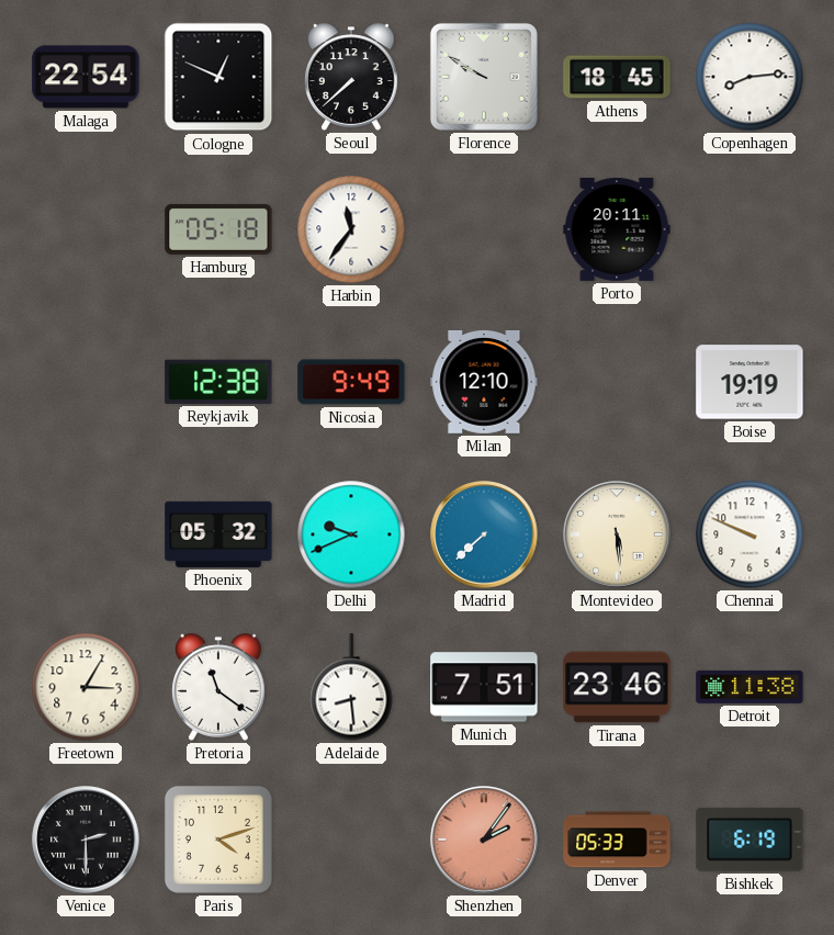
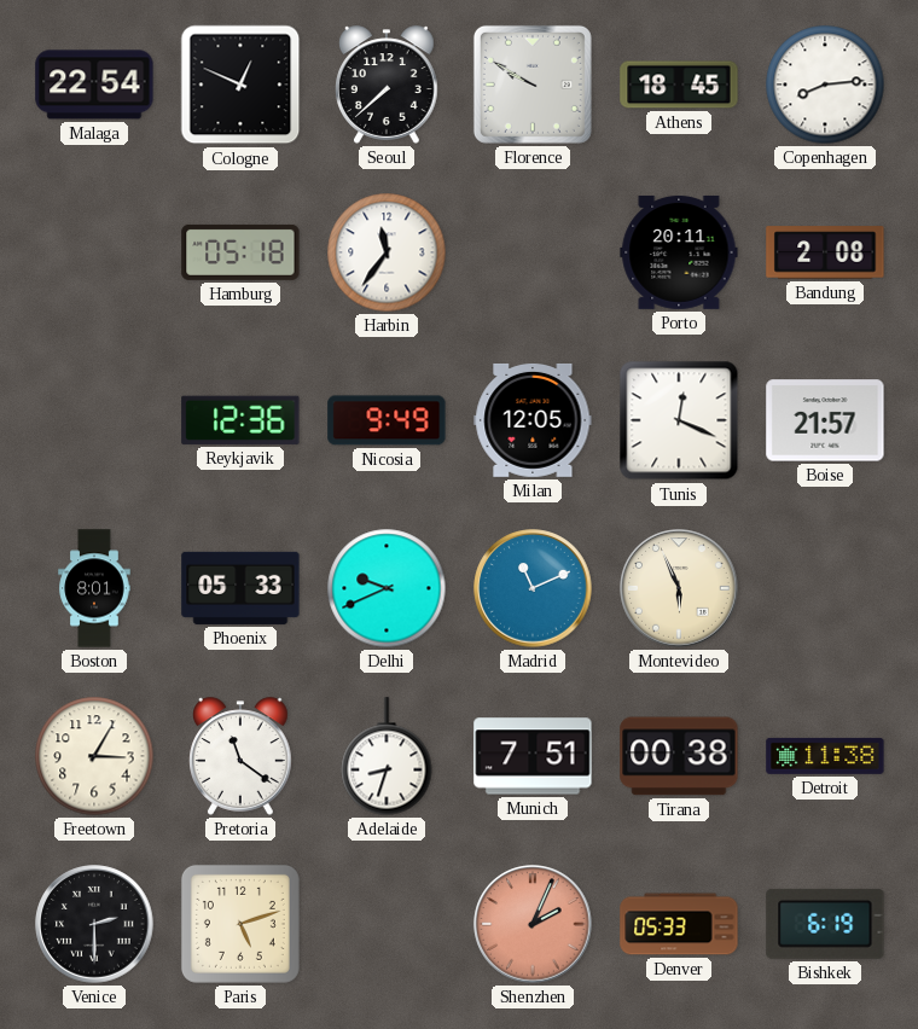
Bandung: none -> 2:08
Reykjavik: 12:38 -> 12:36
Milan: 12:10 -> 12:05
Tunis: none -> 12:19
Boise: 19:19 -> 21:57
Boston: none -> 8:01
Phoenix: 05:32 -> 05:33
Madrid: 7:38 -> 11:11
Montevideo: 5:29 -> 5:56
Chennai: 9:49 -> none
Adelaide: 8:29 -> 8:33
Tirana: 23:46 -> 00:38
Paris: 4:12 -> 5:12
Shenzhen: 2:06 -> 2:04
